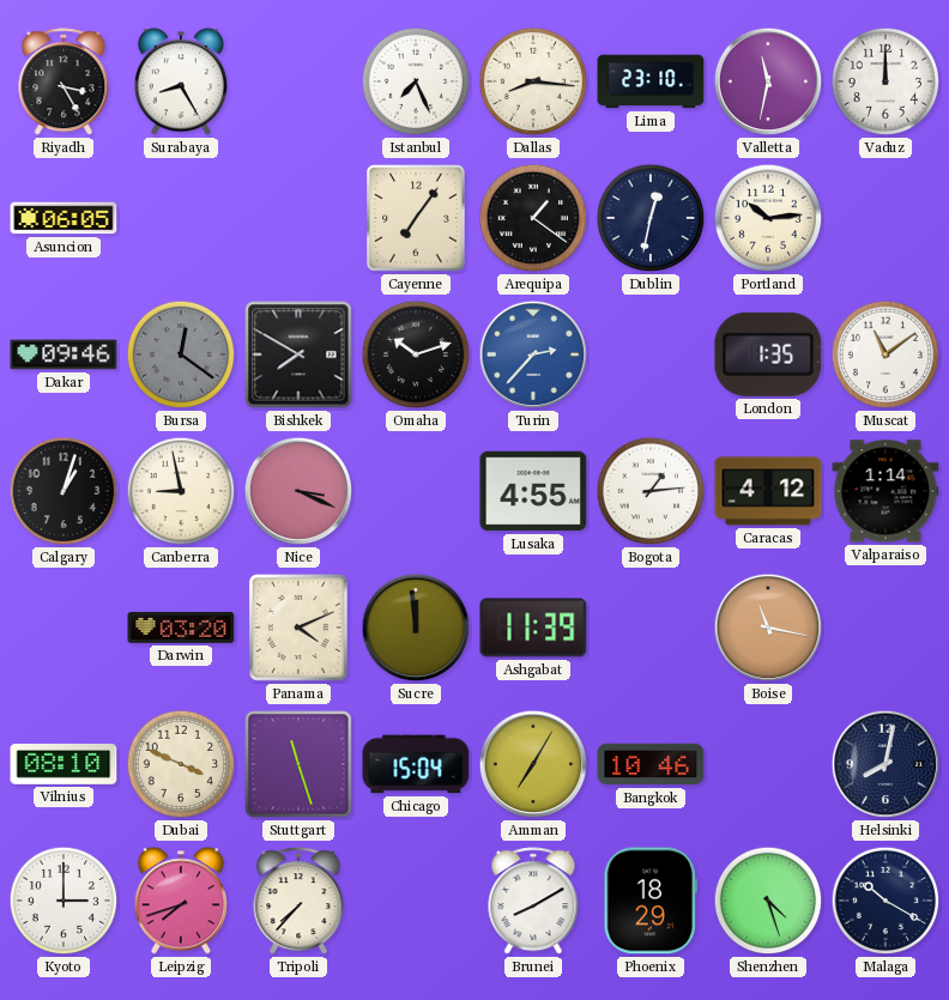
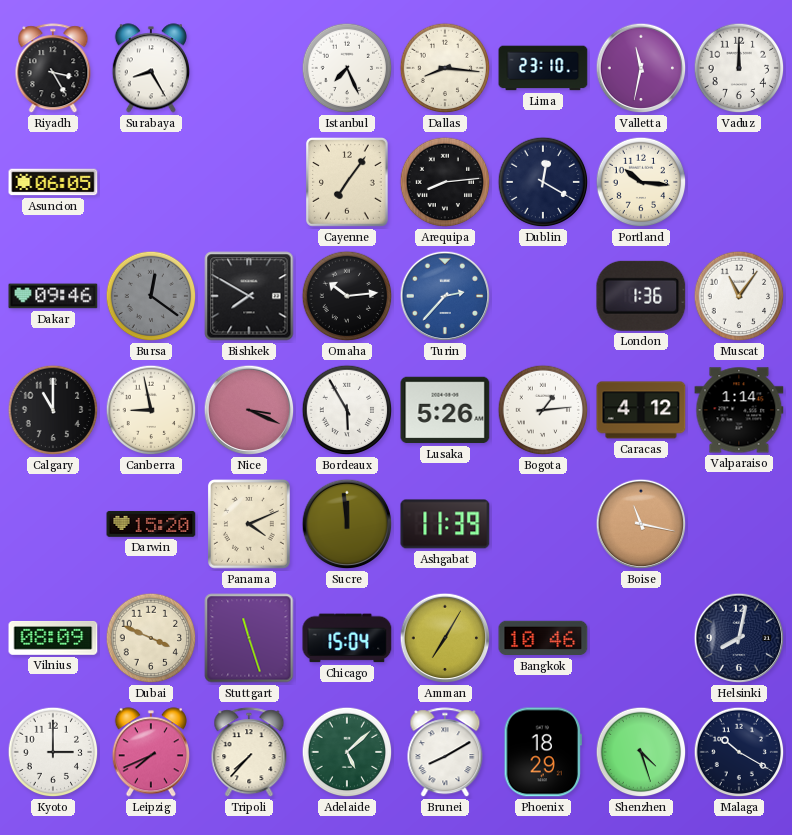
Arequipa: 1:21 -> 8:14
Dublin: 12:32 -> 12:20
Portland: 10:14 -> 10:16
Omaha: 10:12 -> 10:14
London: 1:35 -> 1:36
Muscat: 11:09 -> 11:06
Calgary: 1:03 -> 11:00
Bordeaux: none -> 5:55
Lusaka: 4:55 -> 5:26
Darwin: 03:20 -> 15:20
Vilnius: 08:10 -> 08:09
Leipzig: 7:42 -> 7:41
Adelaide: none -> 5:08
